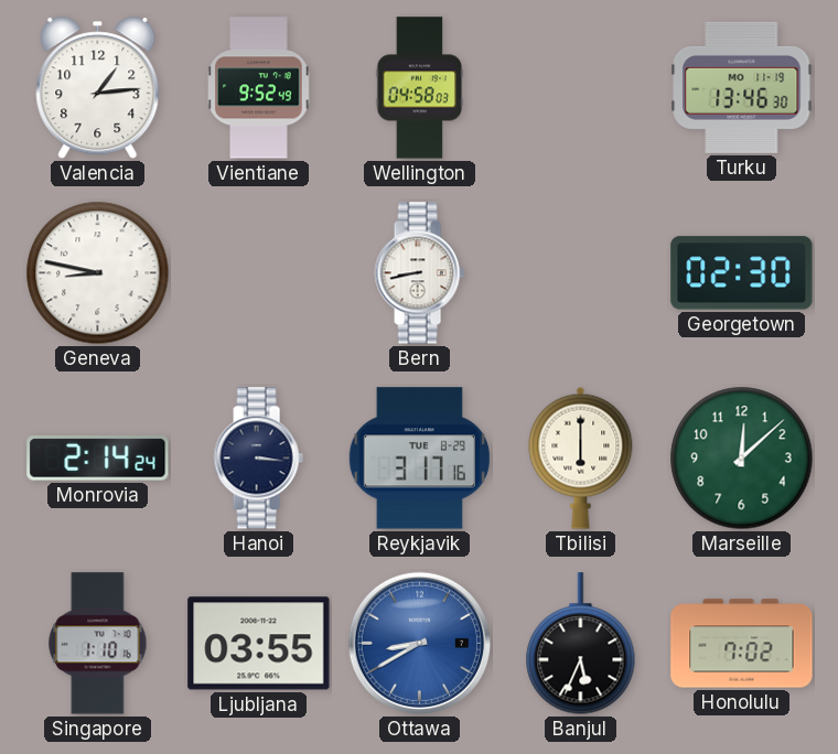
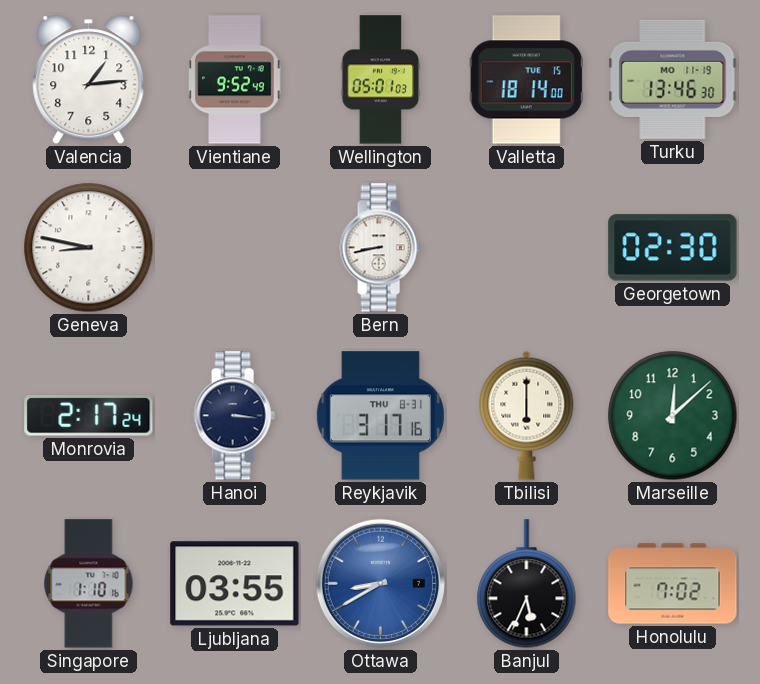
Wellington: 04:58 -> 05:01
Valletta: none -> 18:14
Monrovia: 2:14 -> 2:17
Reykjavik date: TUE 8-29 -> THU 8-31
